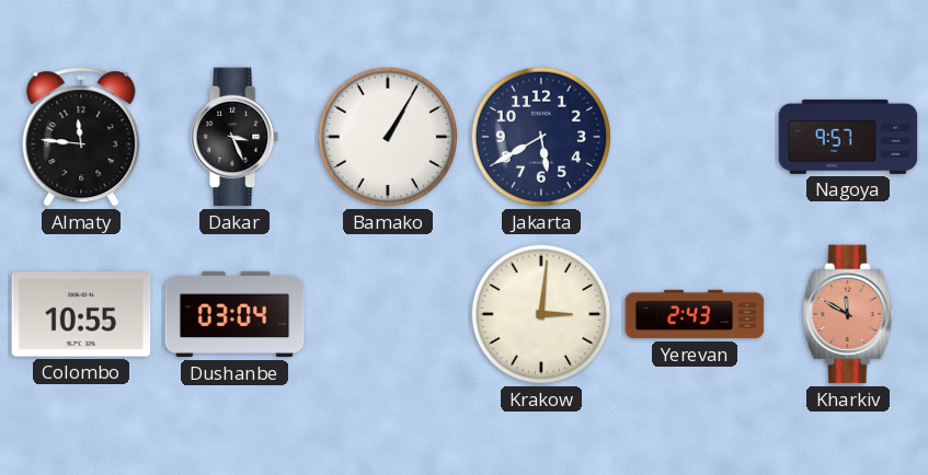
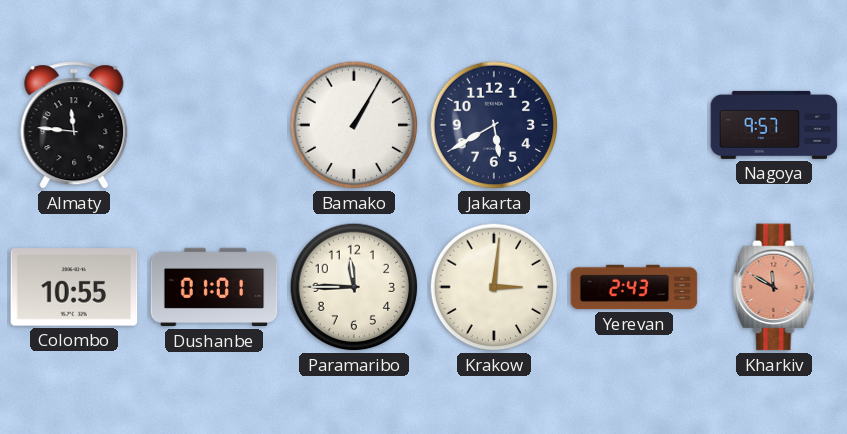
Dakar: 3:26 -> none
Dushanbe: 03:04 -> 01:01
Paramaribo: none -> 11:45
